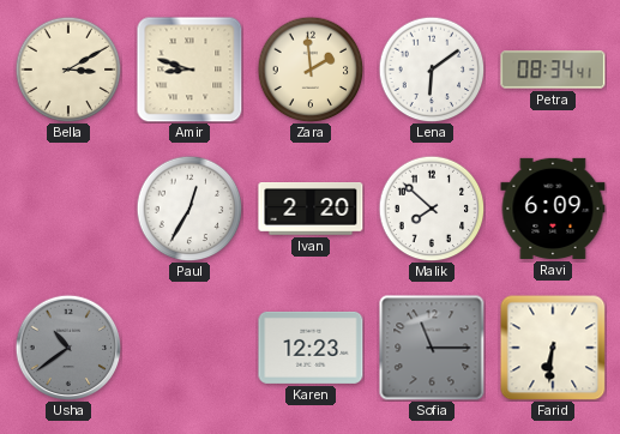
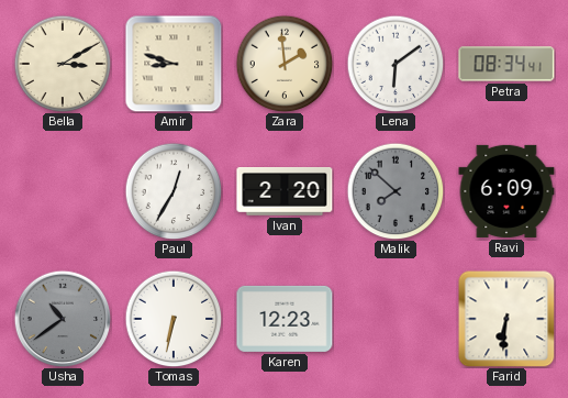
Malik dial: white -> grey
Tomas: none -> 6:32
Sofia: 11:15 -> none
